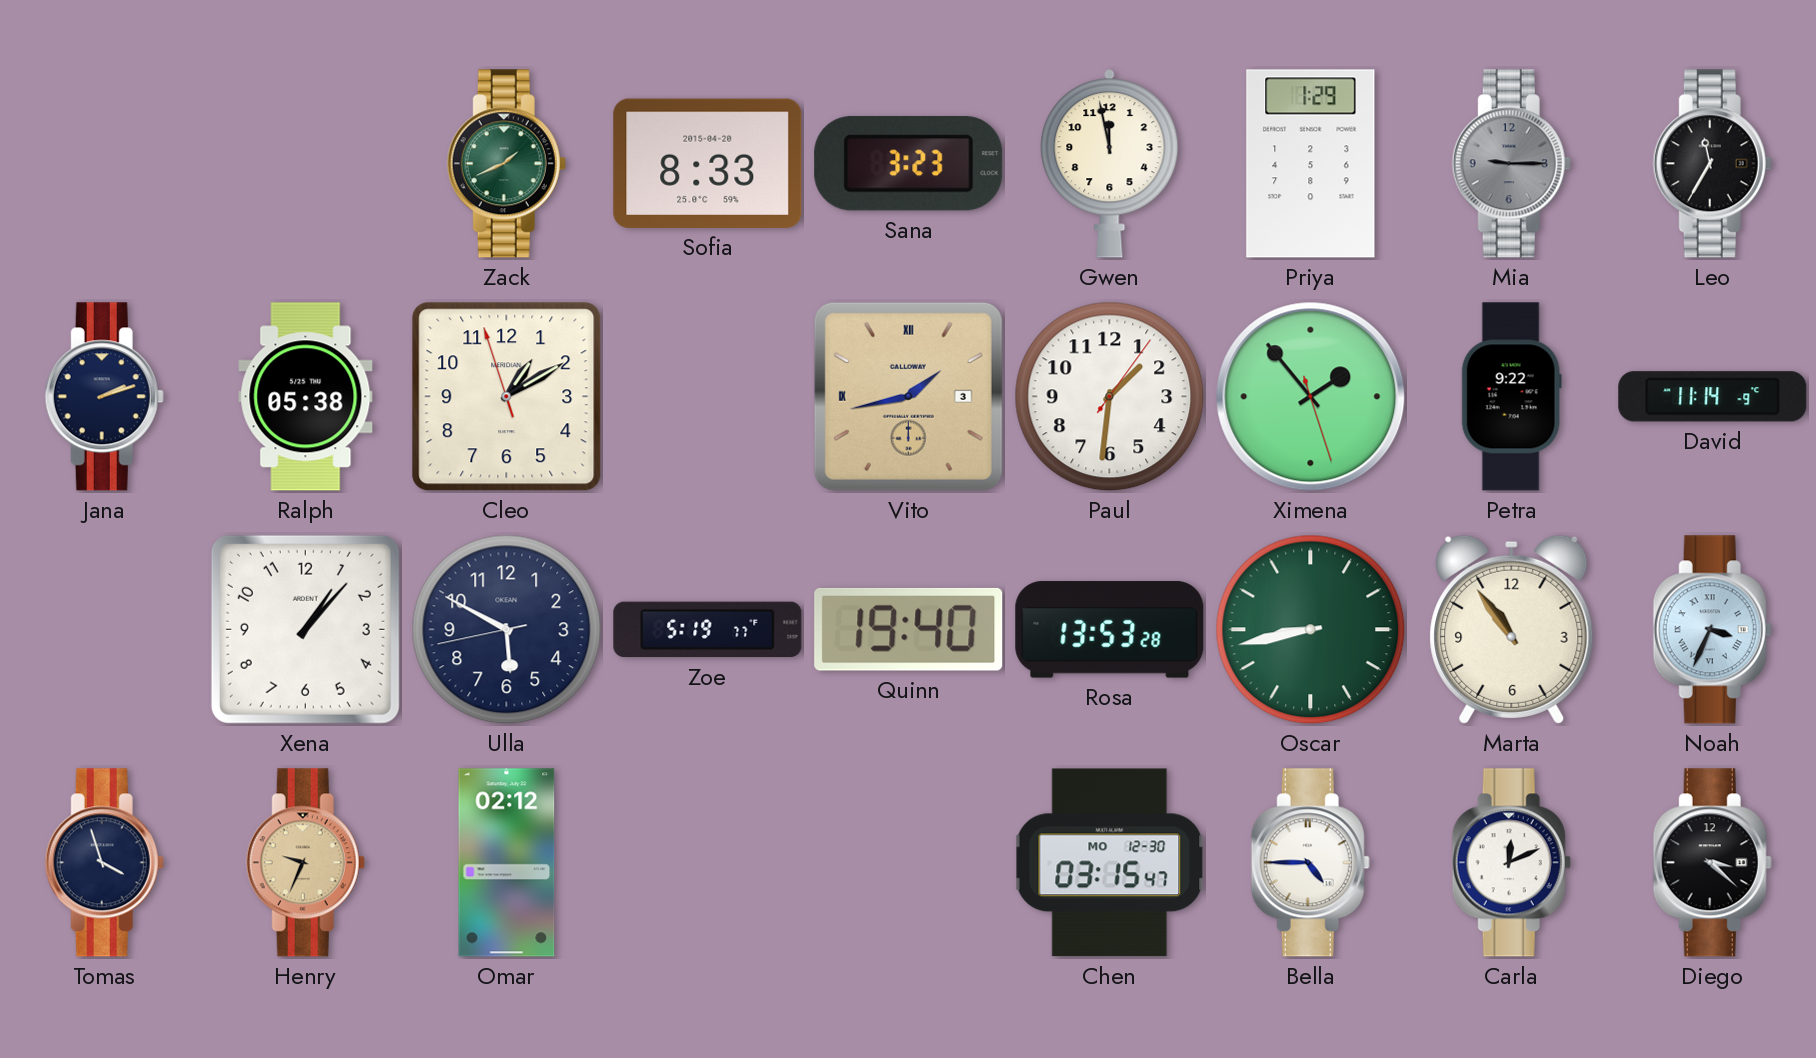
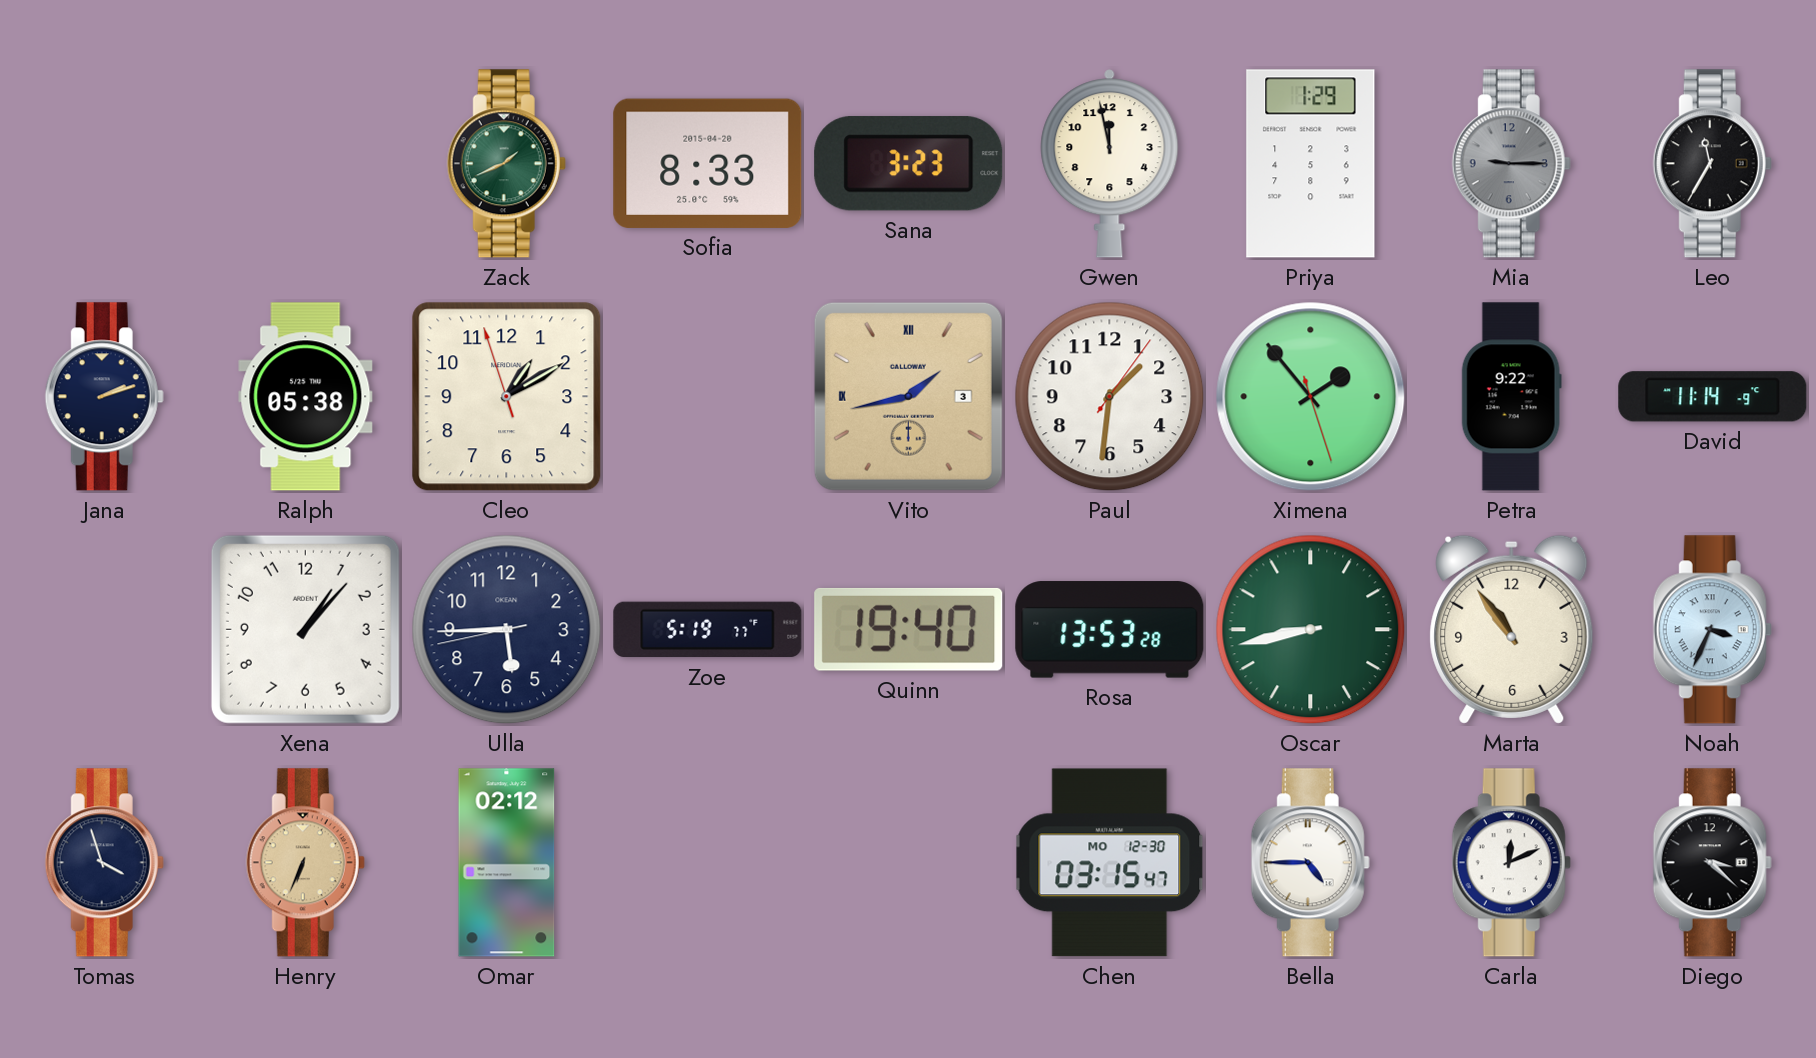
Ulla: 5:49 -> 5:44
Henry: 9:34 -> 6:34
